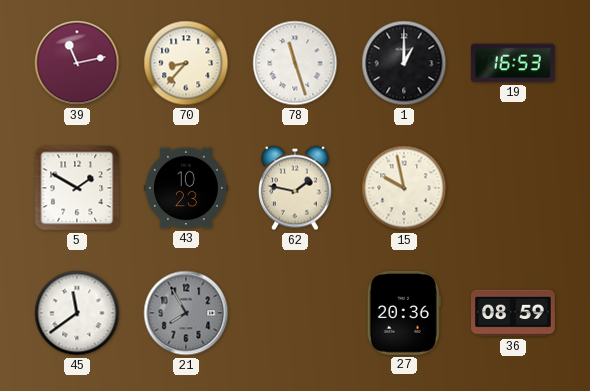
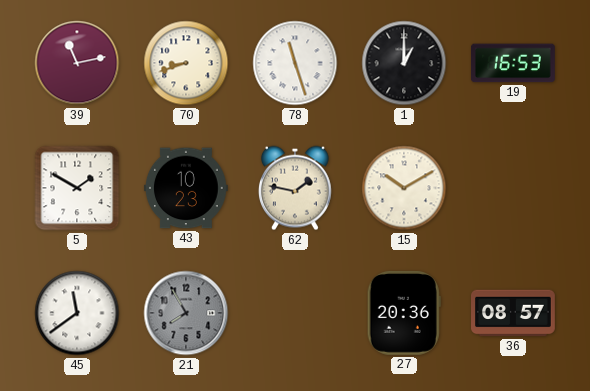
70: 8:37 -> 8:42
15: 9:58 -> 10:10
36: 08:59 -> 08:57
